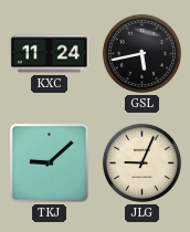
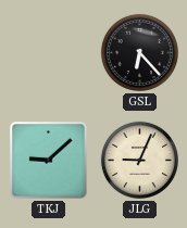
KXC: 11:24 -> none
GSL: 5:43 -> 6:23
